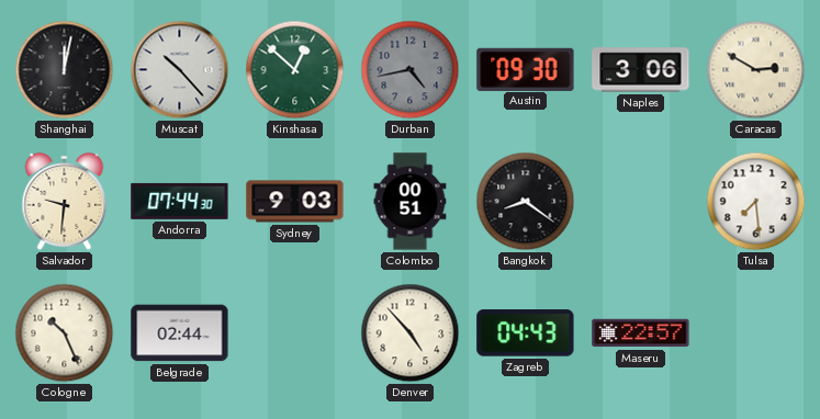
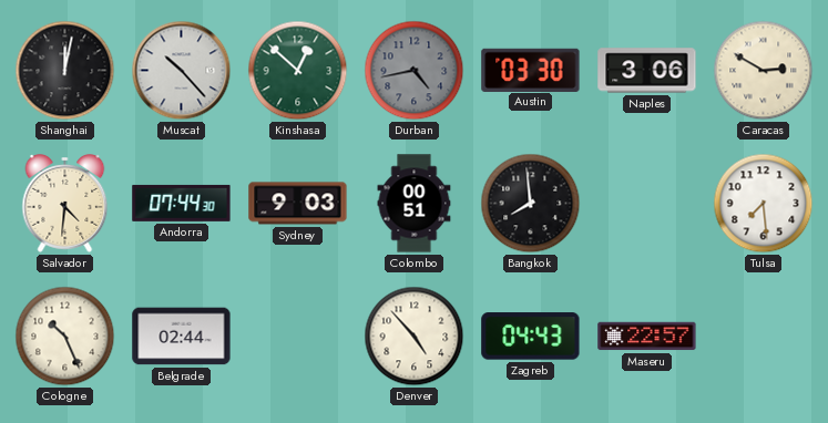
Austin: 09:30 -> 03:30
Salvador: 9:31 -> 4:31
Bangkok: 8:21 -> 7:59
